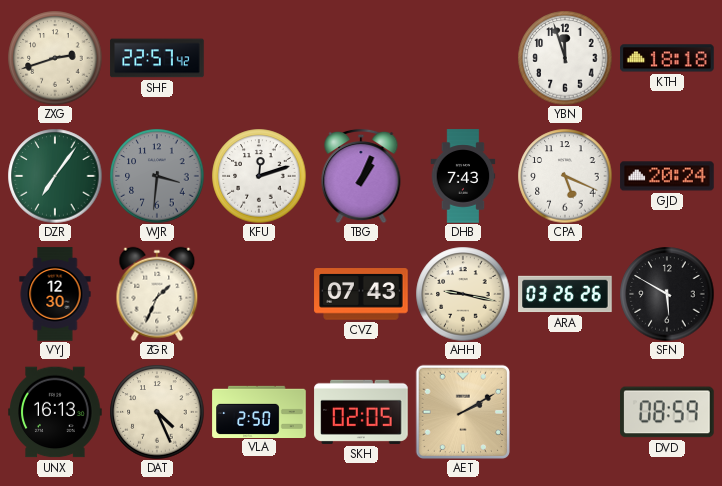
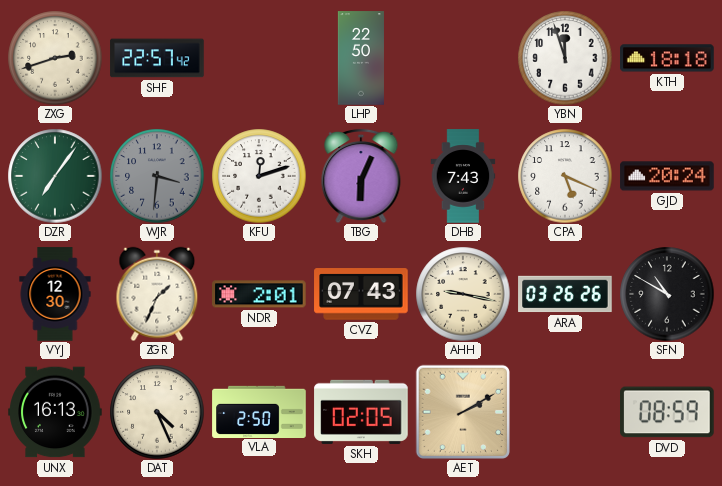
LHP: none -> 22:50
TBG: 1:04 -> 6:04
NDR: none -> 2:01
SFN: 5:50 -> 10:50
